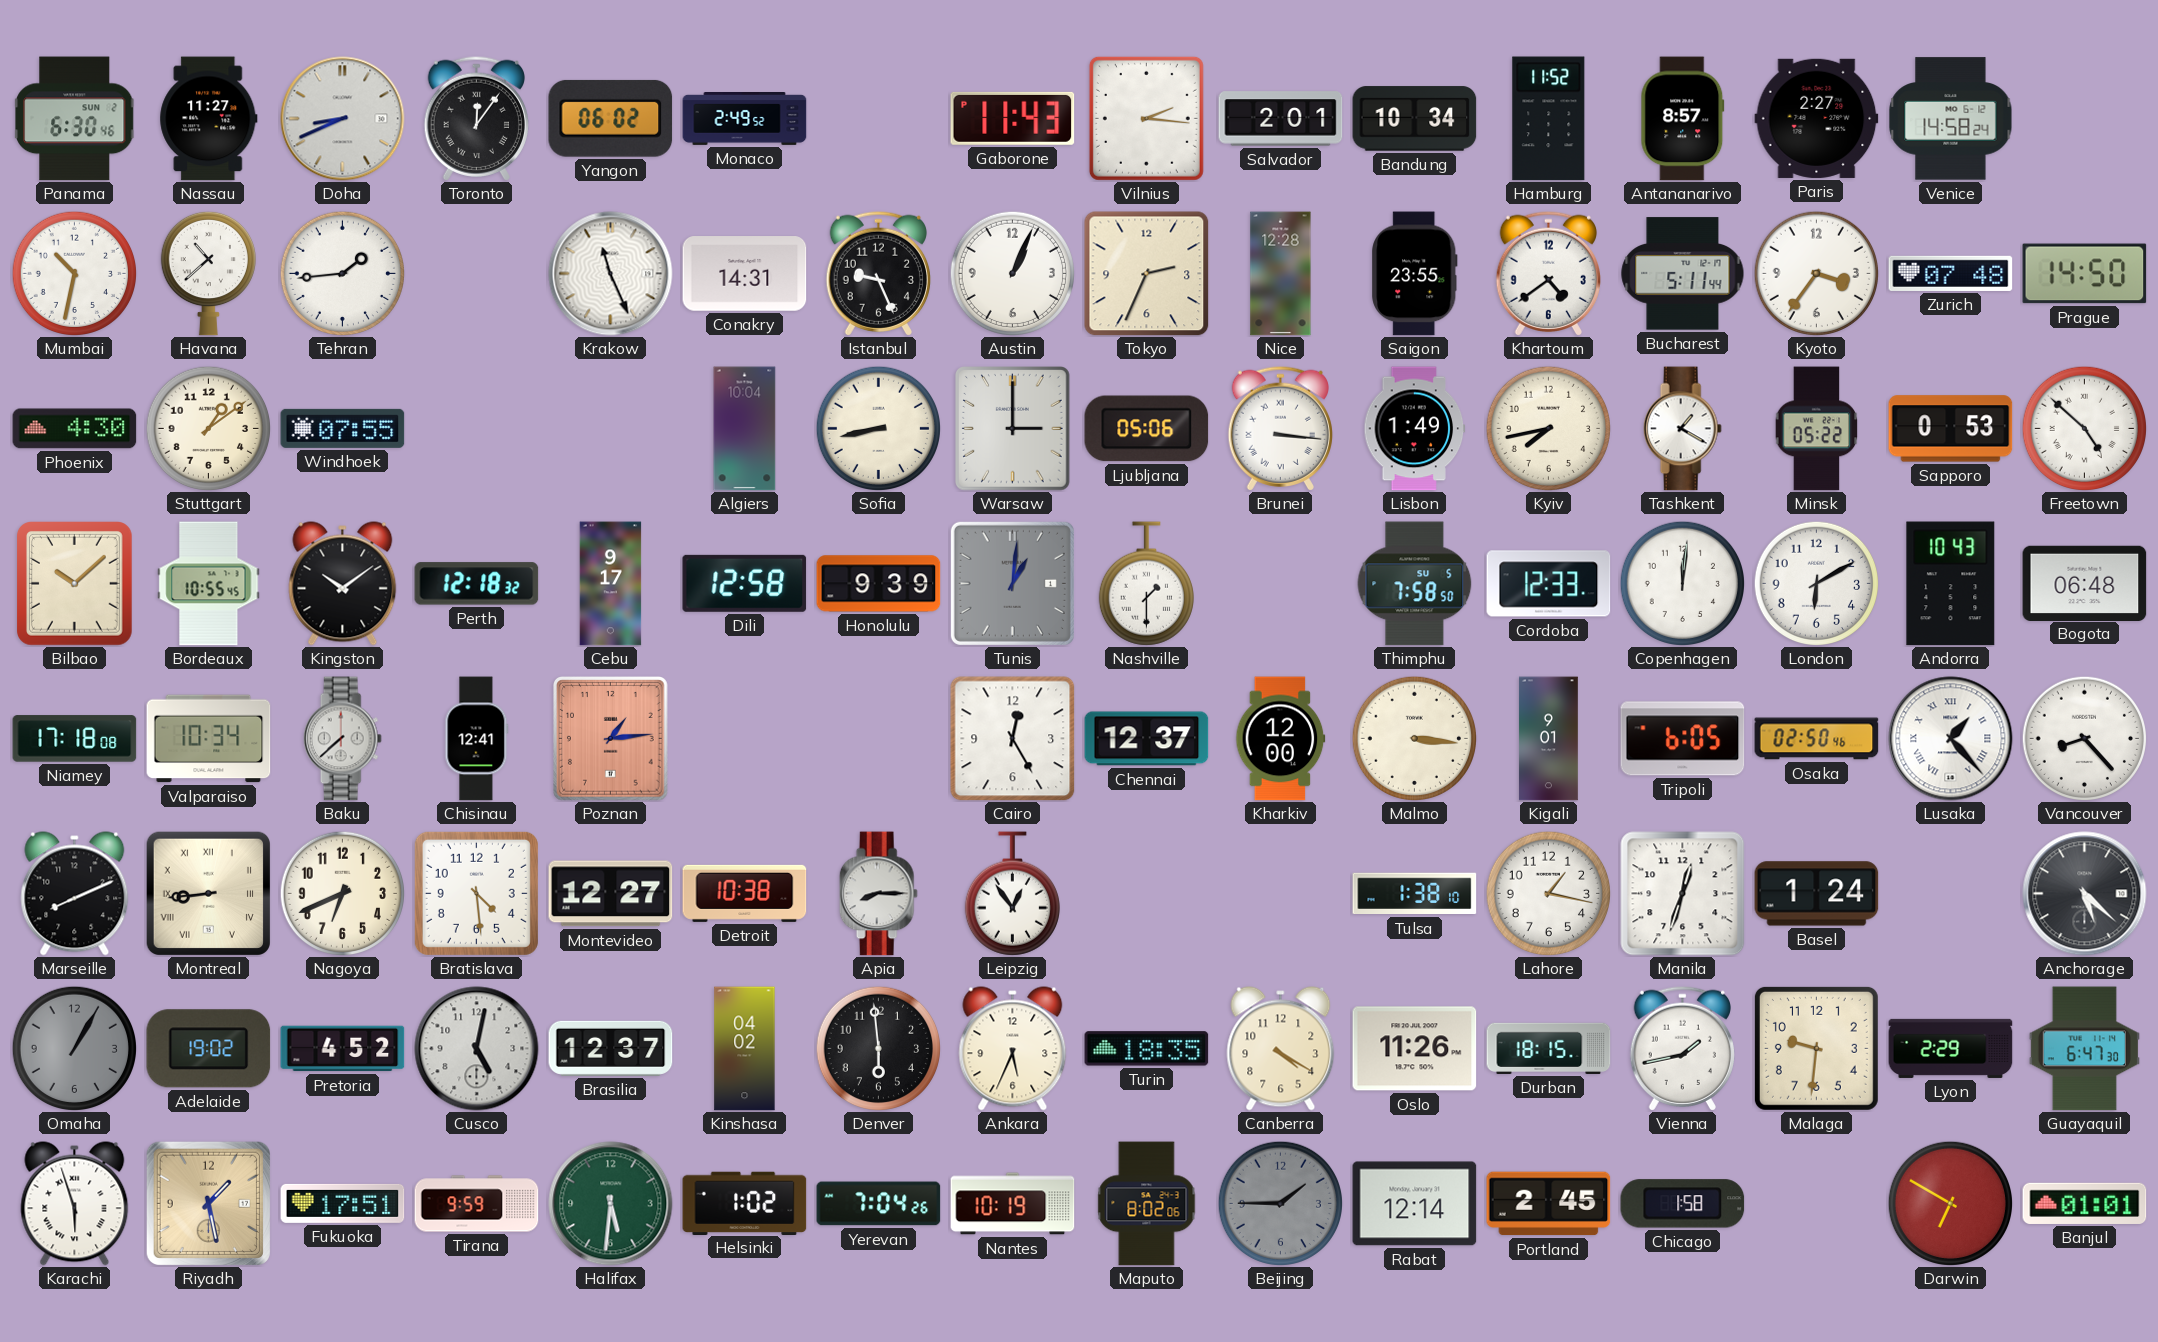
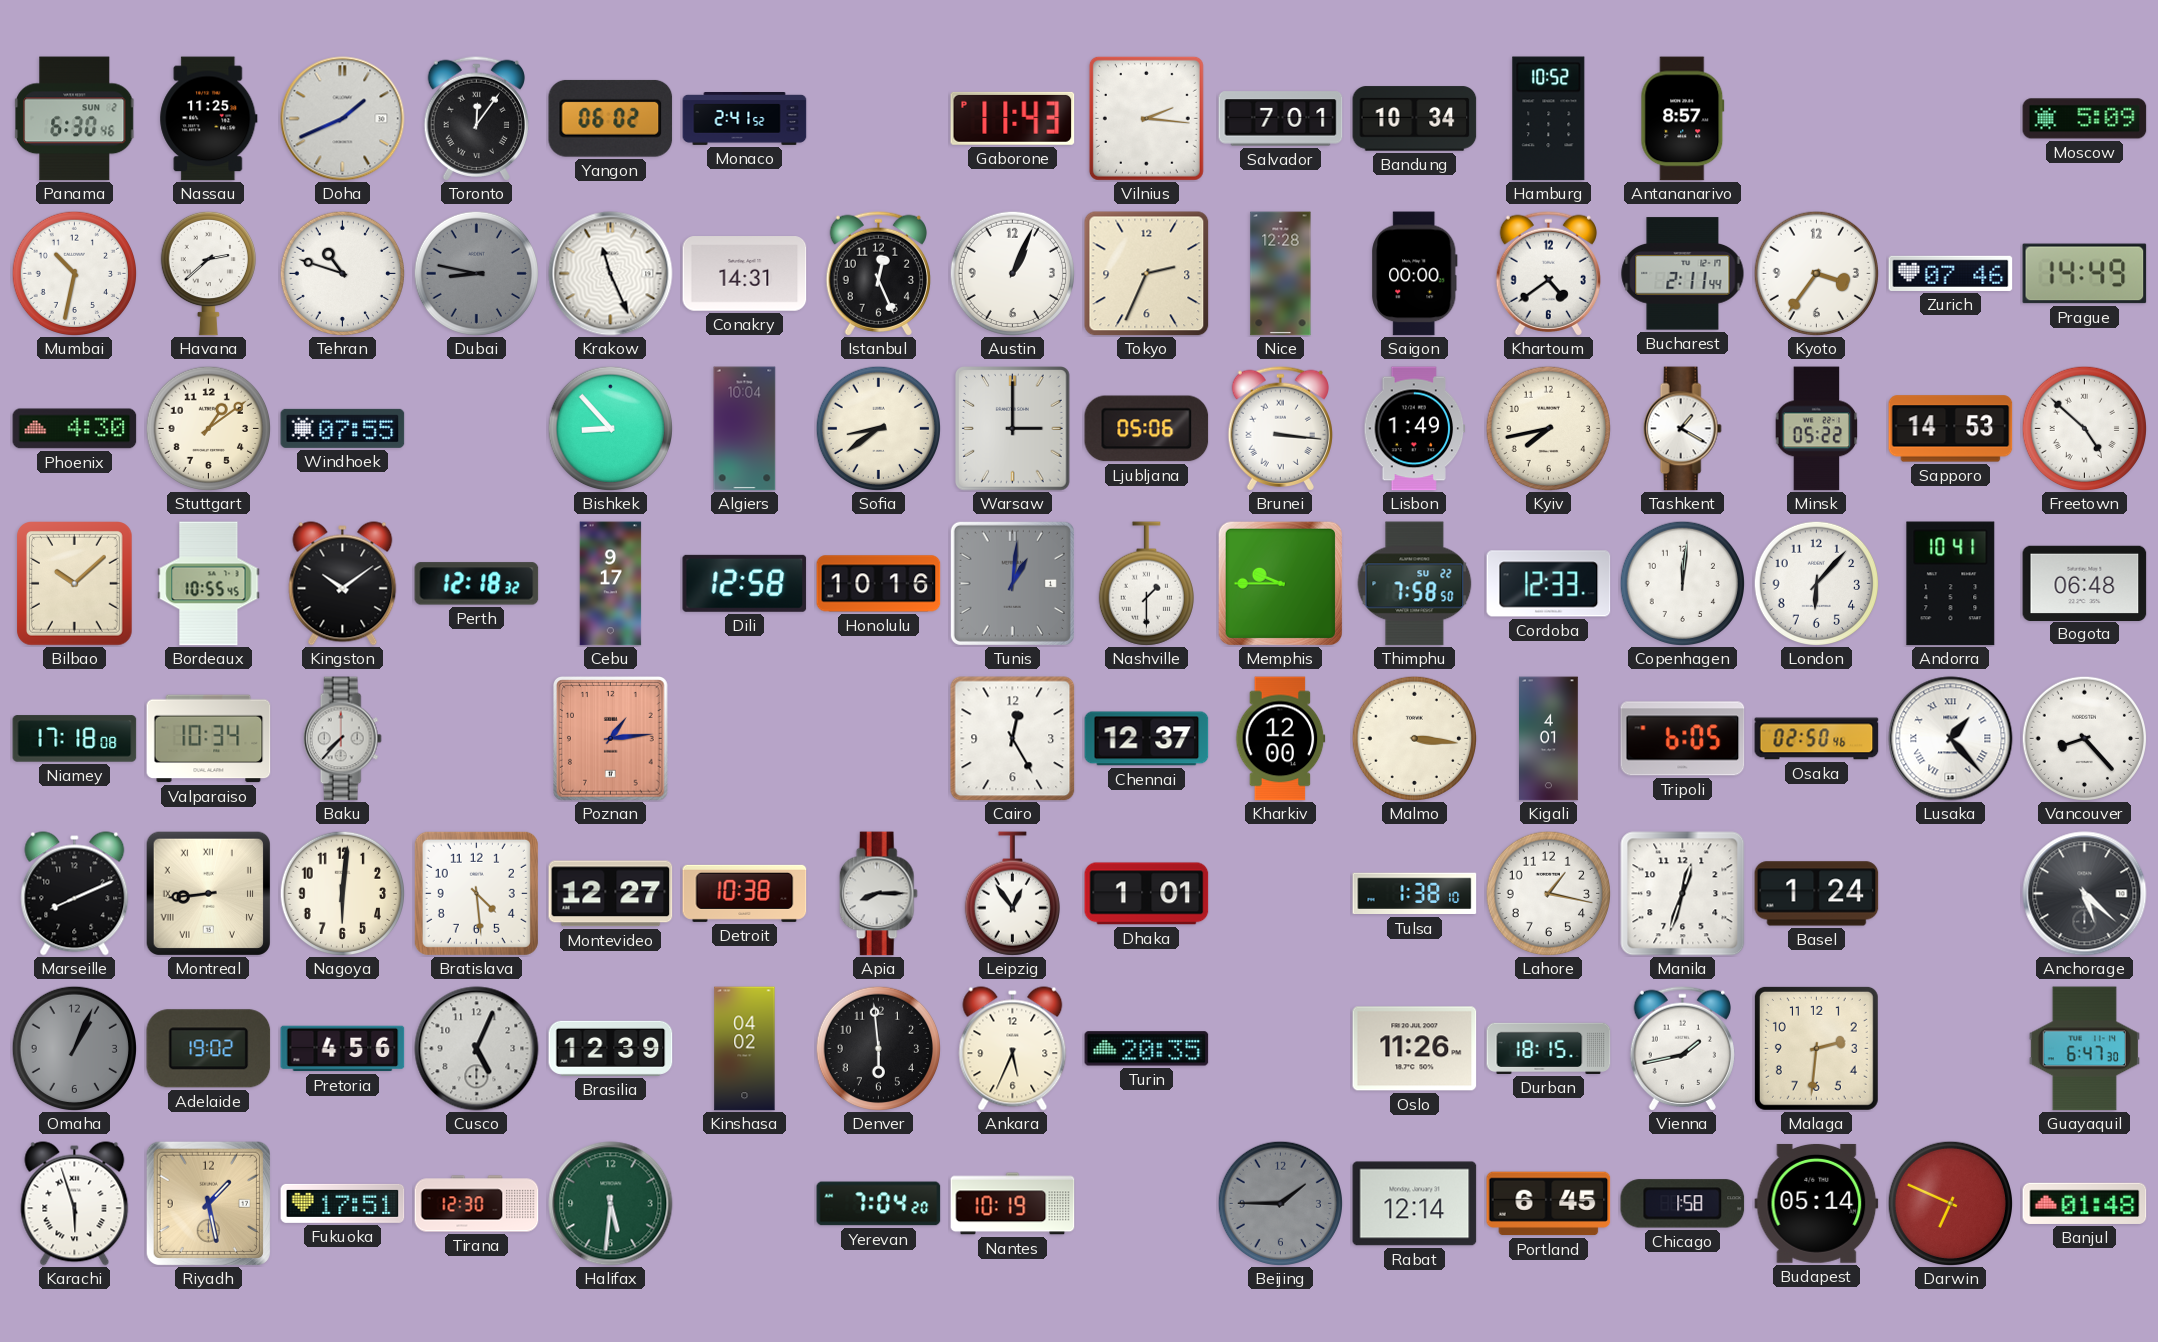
Nassau: 11:27 -> 11:25
Doha: 8:41 -> 1:41
Monaco: 2:49 -> 2:41
Salvador: 2:01 -> 7:01
Hamburg: 11:52 -> 10:52
Paris: 2:27 -> none
Venice: 14:58 -> none
Moscow: none -> 5:09
Havana: 10:38 -> 2:38
Tehran: 1:44 -> 10:48
Dubai: none -> 8:47
Istanbul: 9:26 -> 12:26
Saigon: 23:55 -> 00:00
Bucharest: 5:11 -> 2:11
Zurich: 07:48 -> 07:46
Prague: 14:50 -> 14:49
Bishkek: none -> 8:53
Sofia: 8:43 -> 8:39
Sapporo: 0:53 -> 14:53
Honolulu: 9:39 -> 10:16
Memphis: none -> 9:45
Thimphu date: SU 5 -> SU 22
London: 6:10 -> 6:07
Andorra: 10:43 -> 10:41
Baku: 7:38 -> 7:37
Chisinau: 12:41 -> none
Kigali: 9:01 -> 4:01
Nagoya: 6:41 -> 6:01
Dhaka: none -> 1:01
Omaha: 1:05 -> 1:04
Pretoria: 4:52 -> 4:56
Cusco: 5:02 -> 5:04
Brasilia: 12:37 -> 12:39
Turin: 18:35 -> 20:35
Canberra: 4:20 -> none
Malaga: 9:31 -> 2:31
Lyon: 2:29 -> none
Tirana: 9:59 -> 12:30
Helsinki: 1:02 -> none
Yerevan: 7:04:26 -> 7:04:20
Maputo: 8:02 -> none
Portland: 2:45 -> 6:45
Budapest: none -> 05:14
Darwin: 6:50 -> 6:49
Banjul: 01:01 -> 01:48
